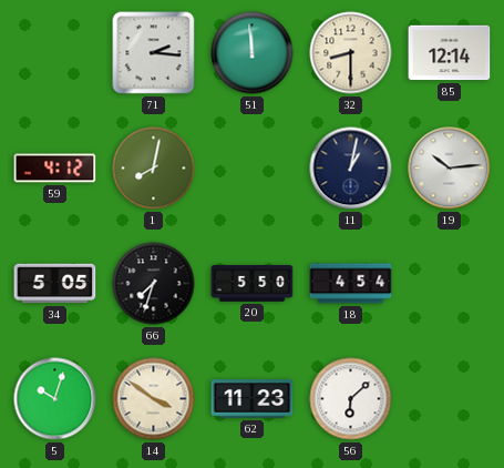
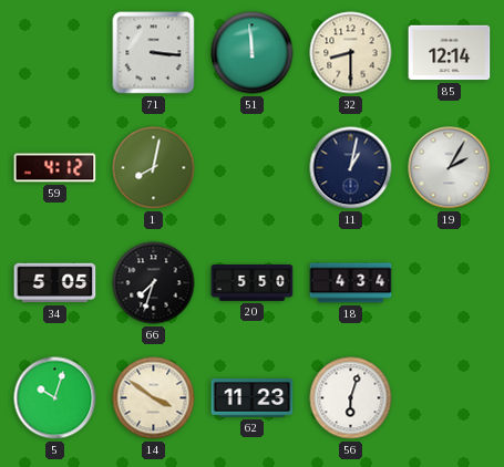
71: 2:16 -> 3:16
19: 10:14 -> 2:05
18: 4:54 -> 4:34
56: 6:08 -> 6:03
